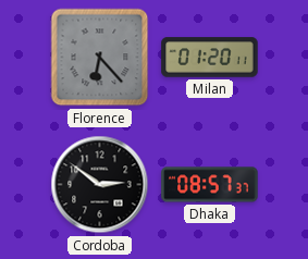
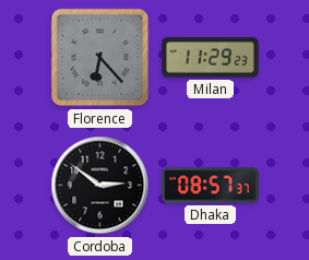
Milan: 01:20 -> 11:29
